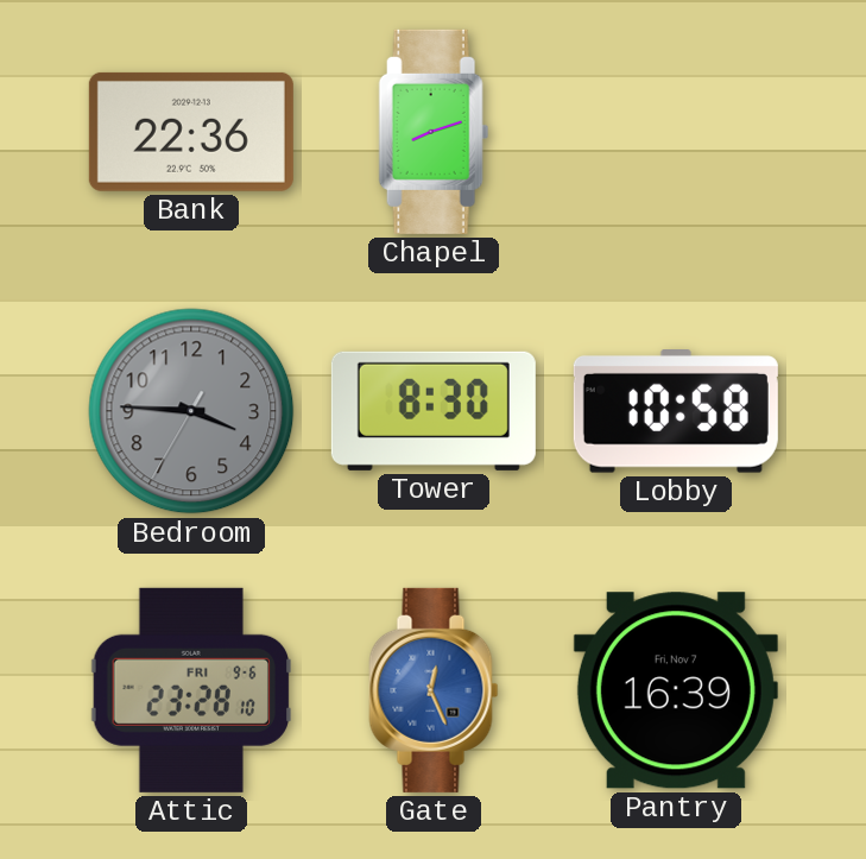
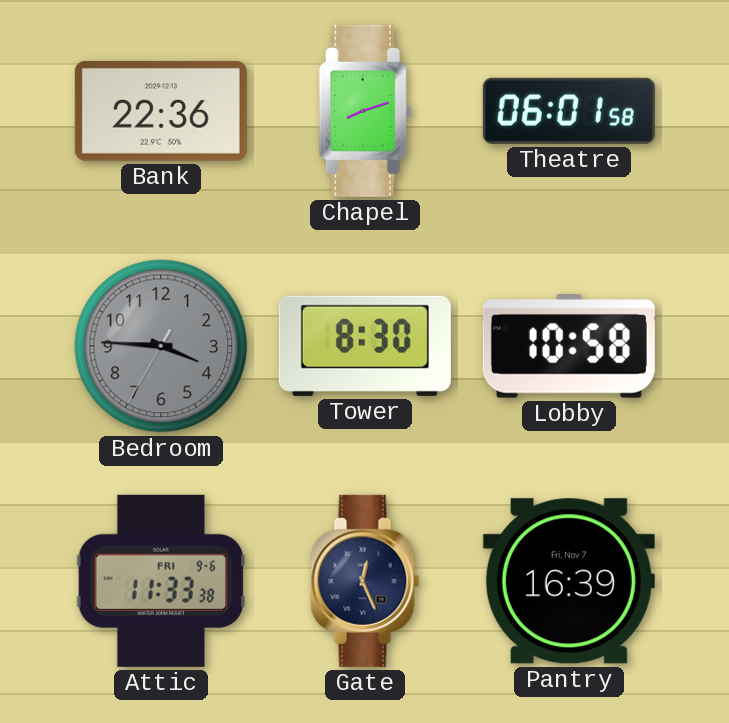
Theatre: none -> 06:01
Attic: 23:28 -> 11:33
Gate dial: blue -> navy
